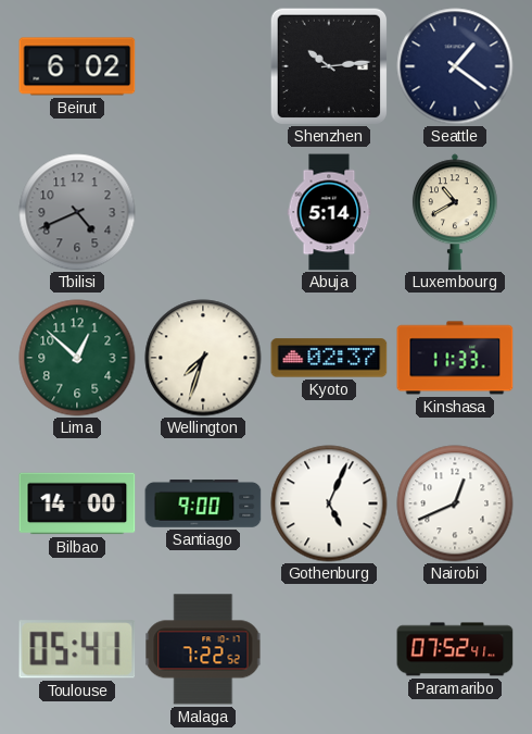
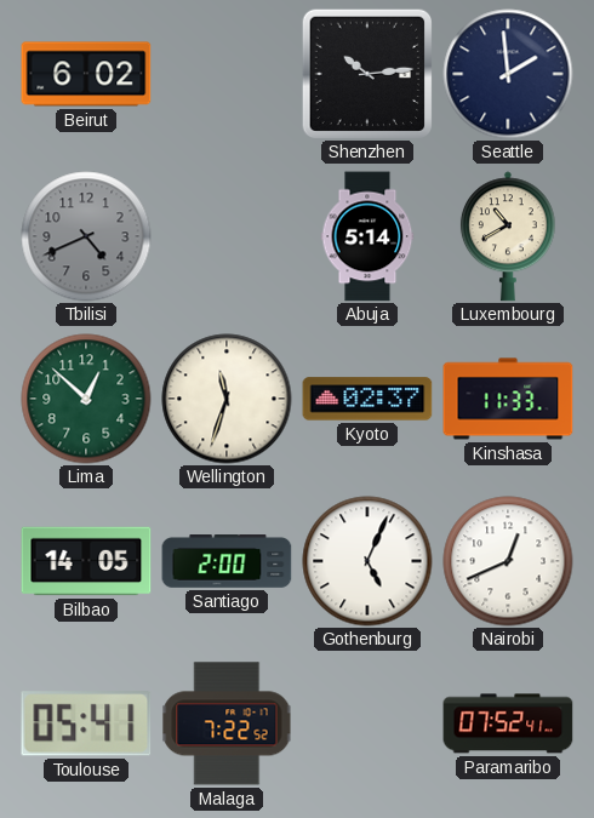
Seattle: 1:21 -> 1:59
Wellington: 7:33 -> 11:33
Bilbao: 14:00 -> 14:05
Santiago: 9:00 -> 2:00
